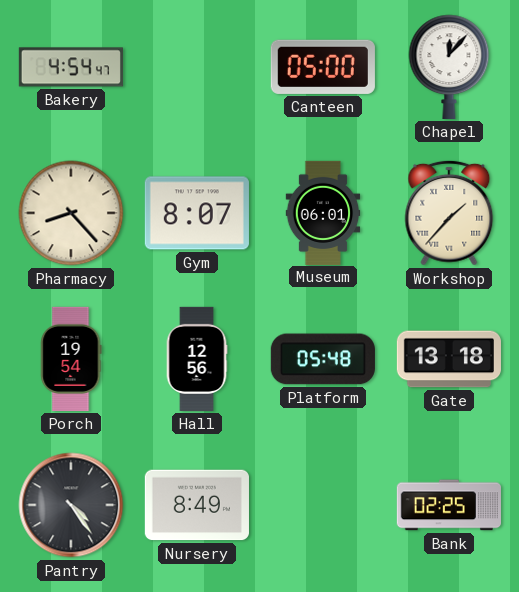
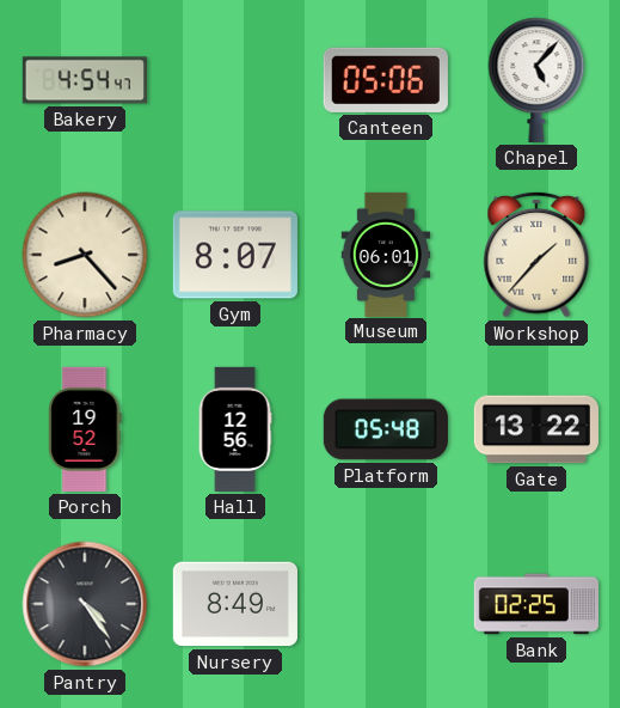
Canteen: 05:00 -> 05:06
Chapel: 12:07 -> 5:07
Porch: 19:54 -> 19:52
Gate: 13:18 -> 13:22
